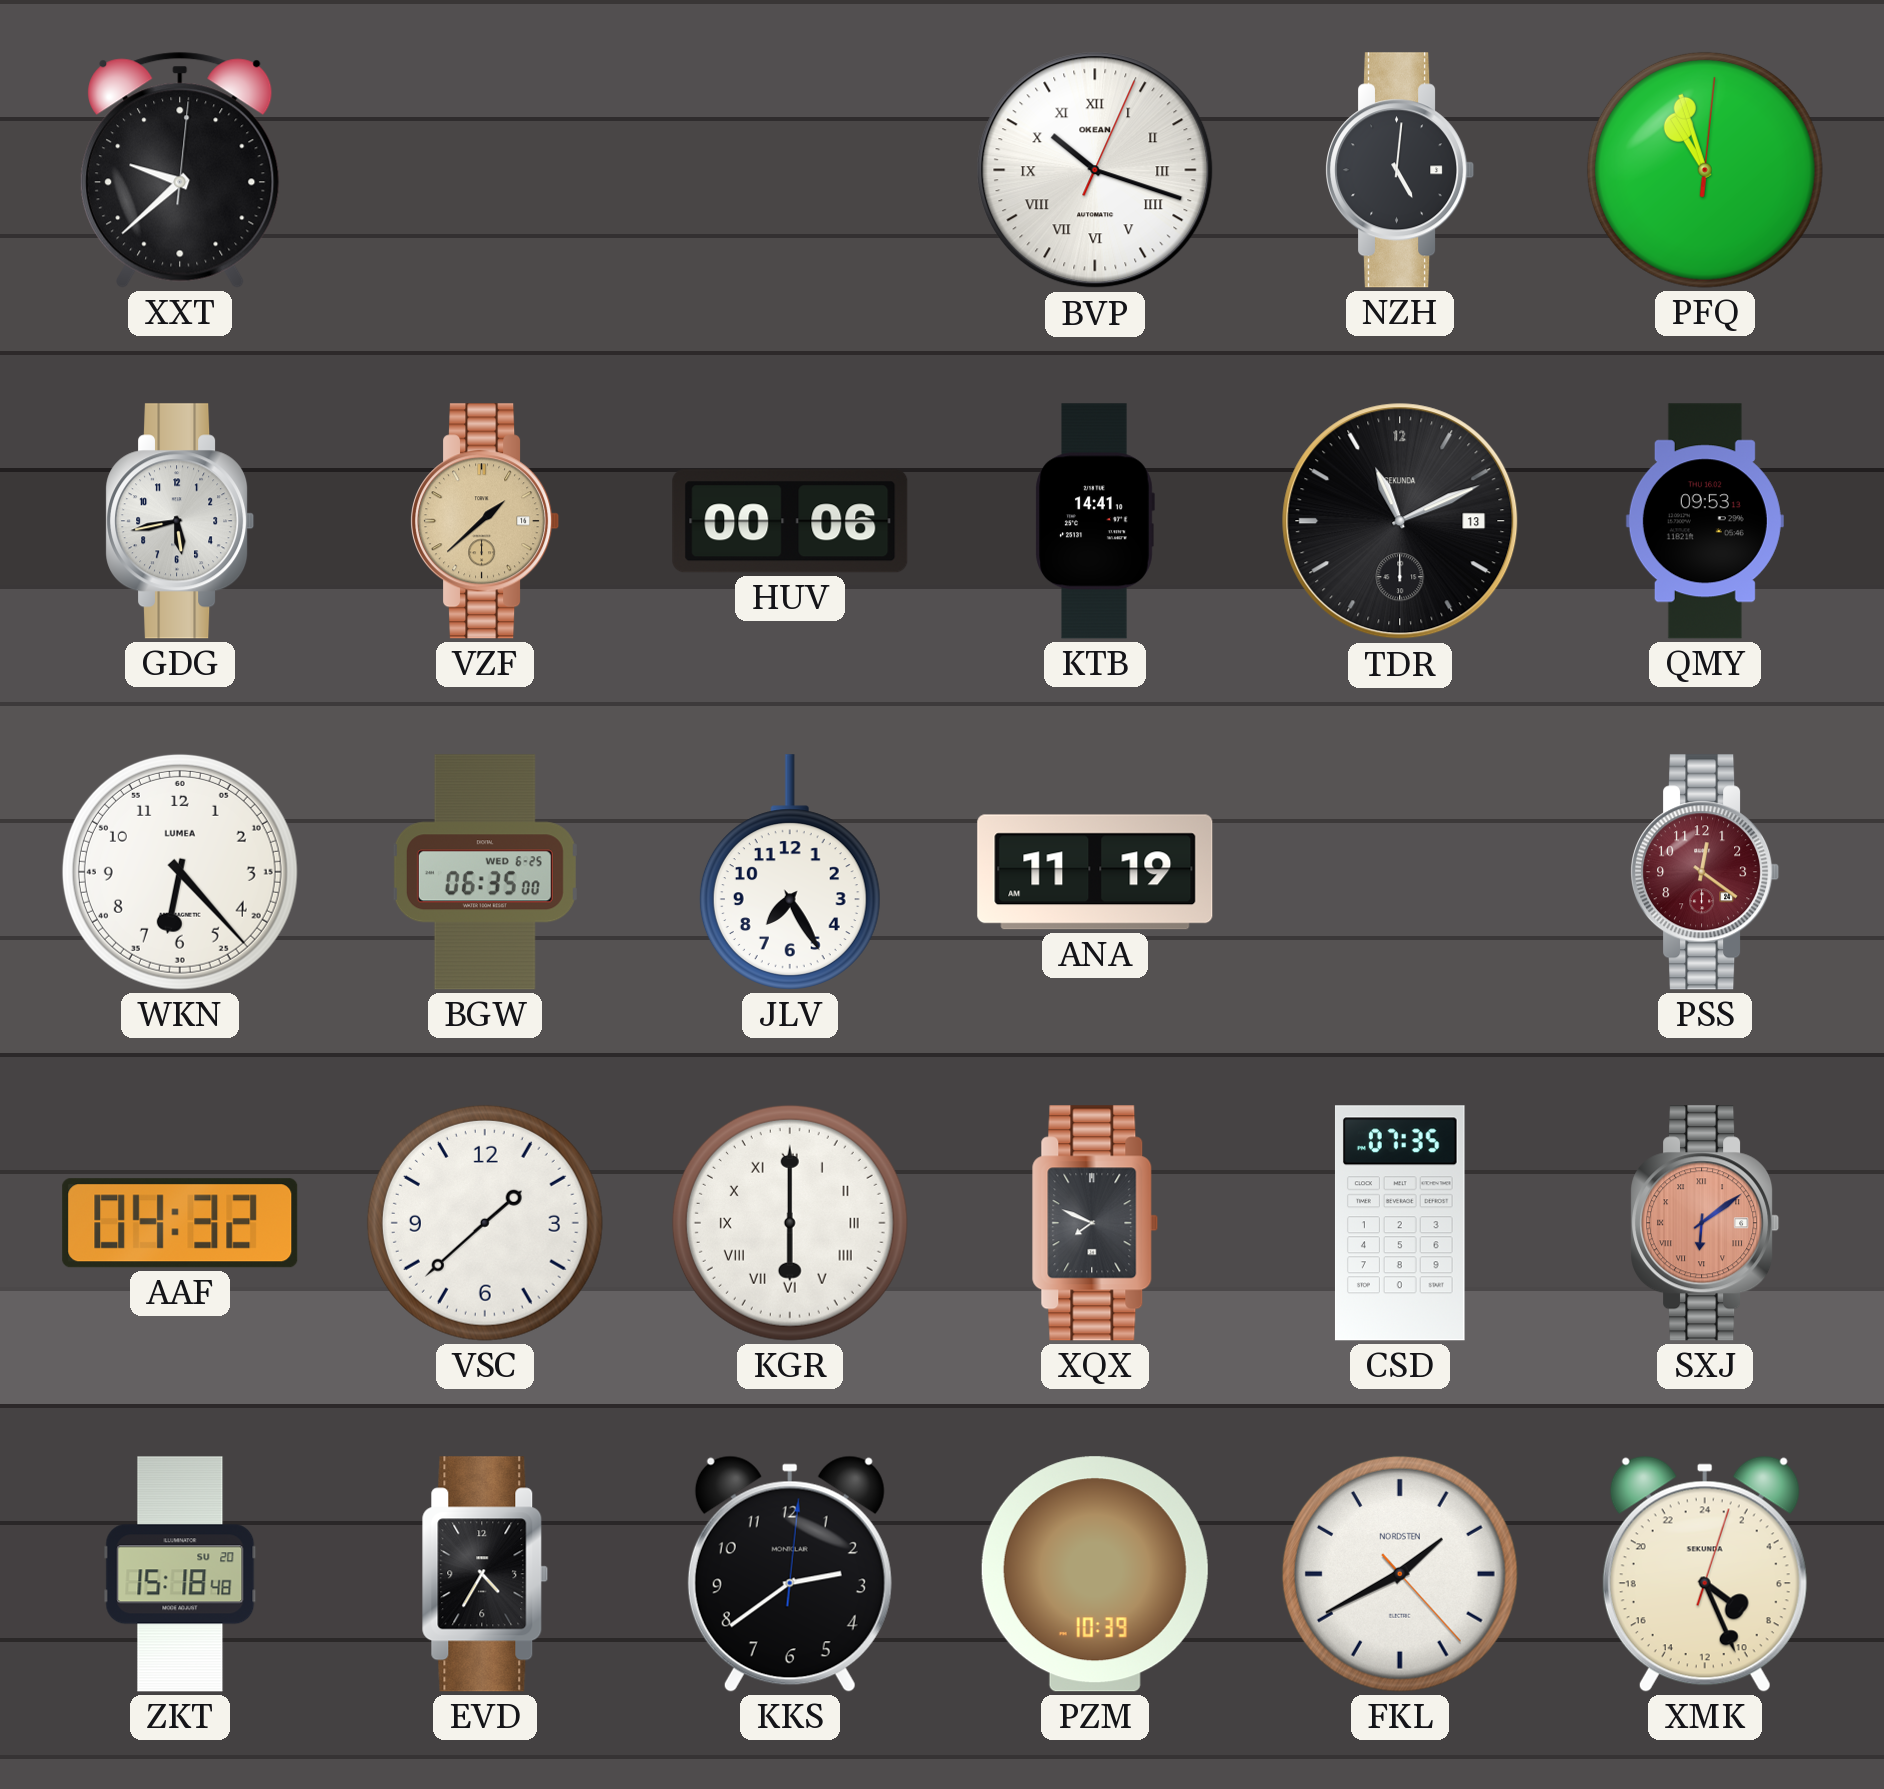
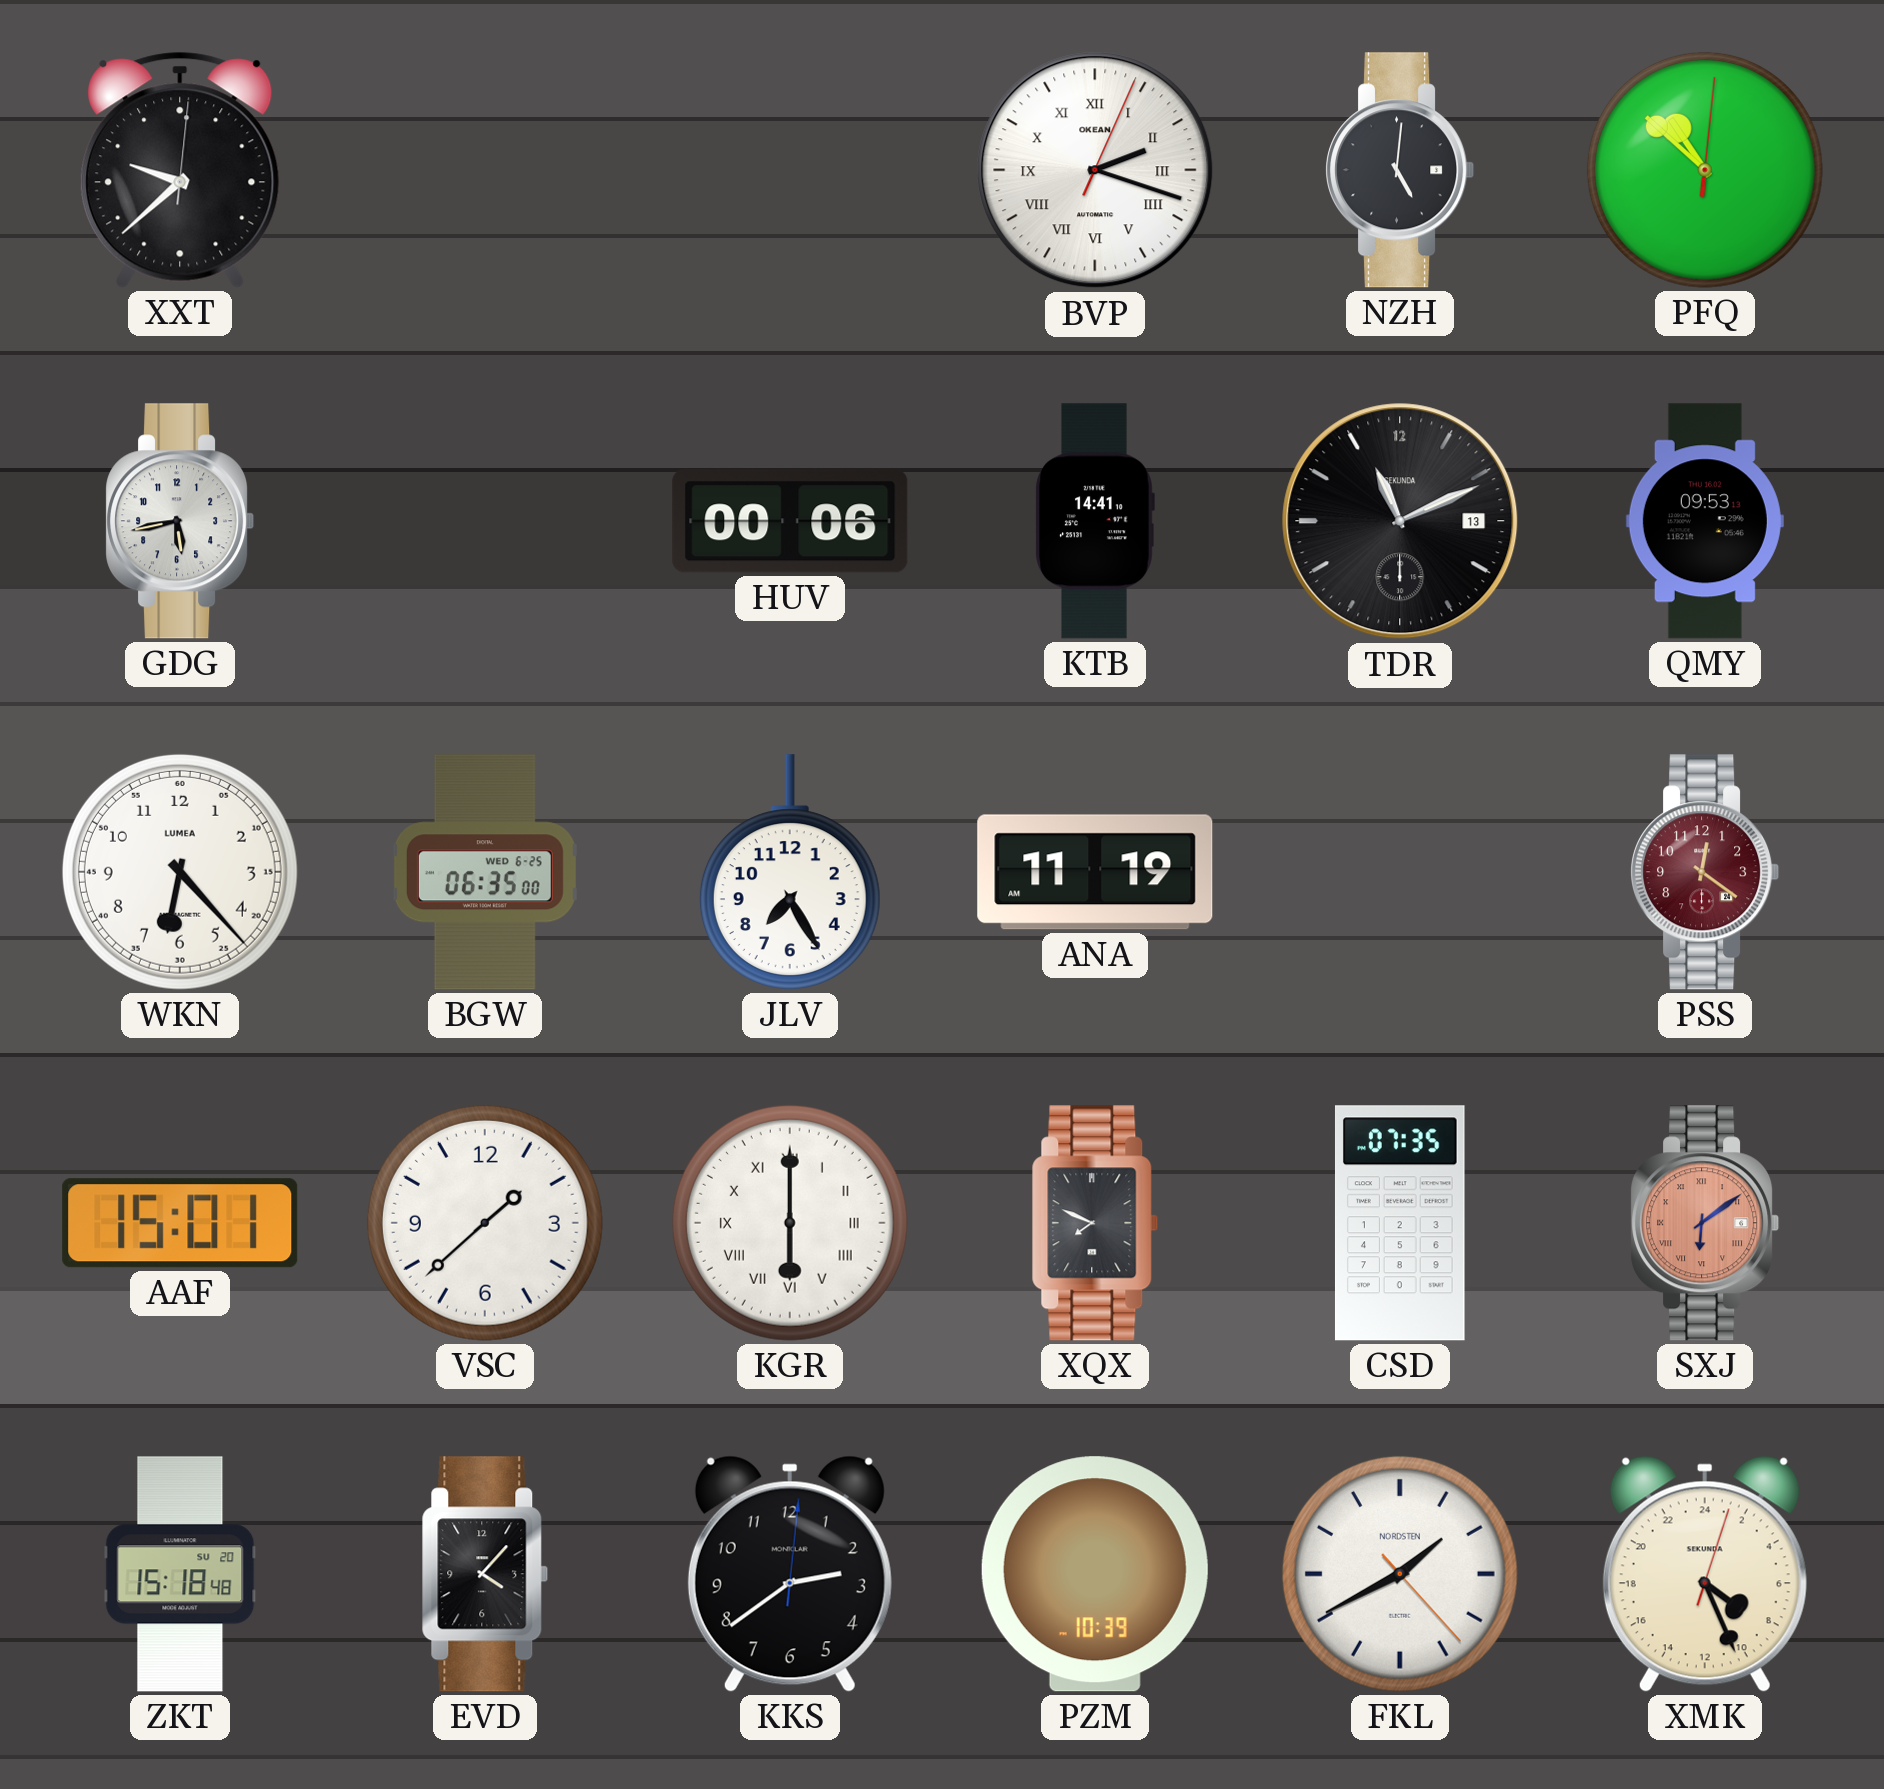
BVP: 10:18 -> 2:18
PFQ: 10:57 -> 10:52
VZF: 1:38 -> none
AAF: 04:32 -> 15:01
EVD: 4:35 -> 4:07
